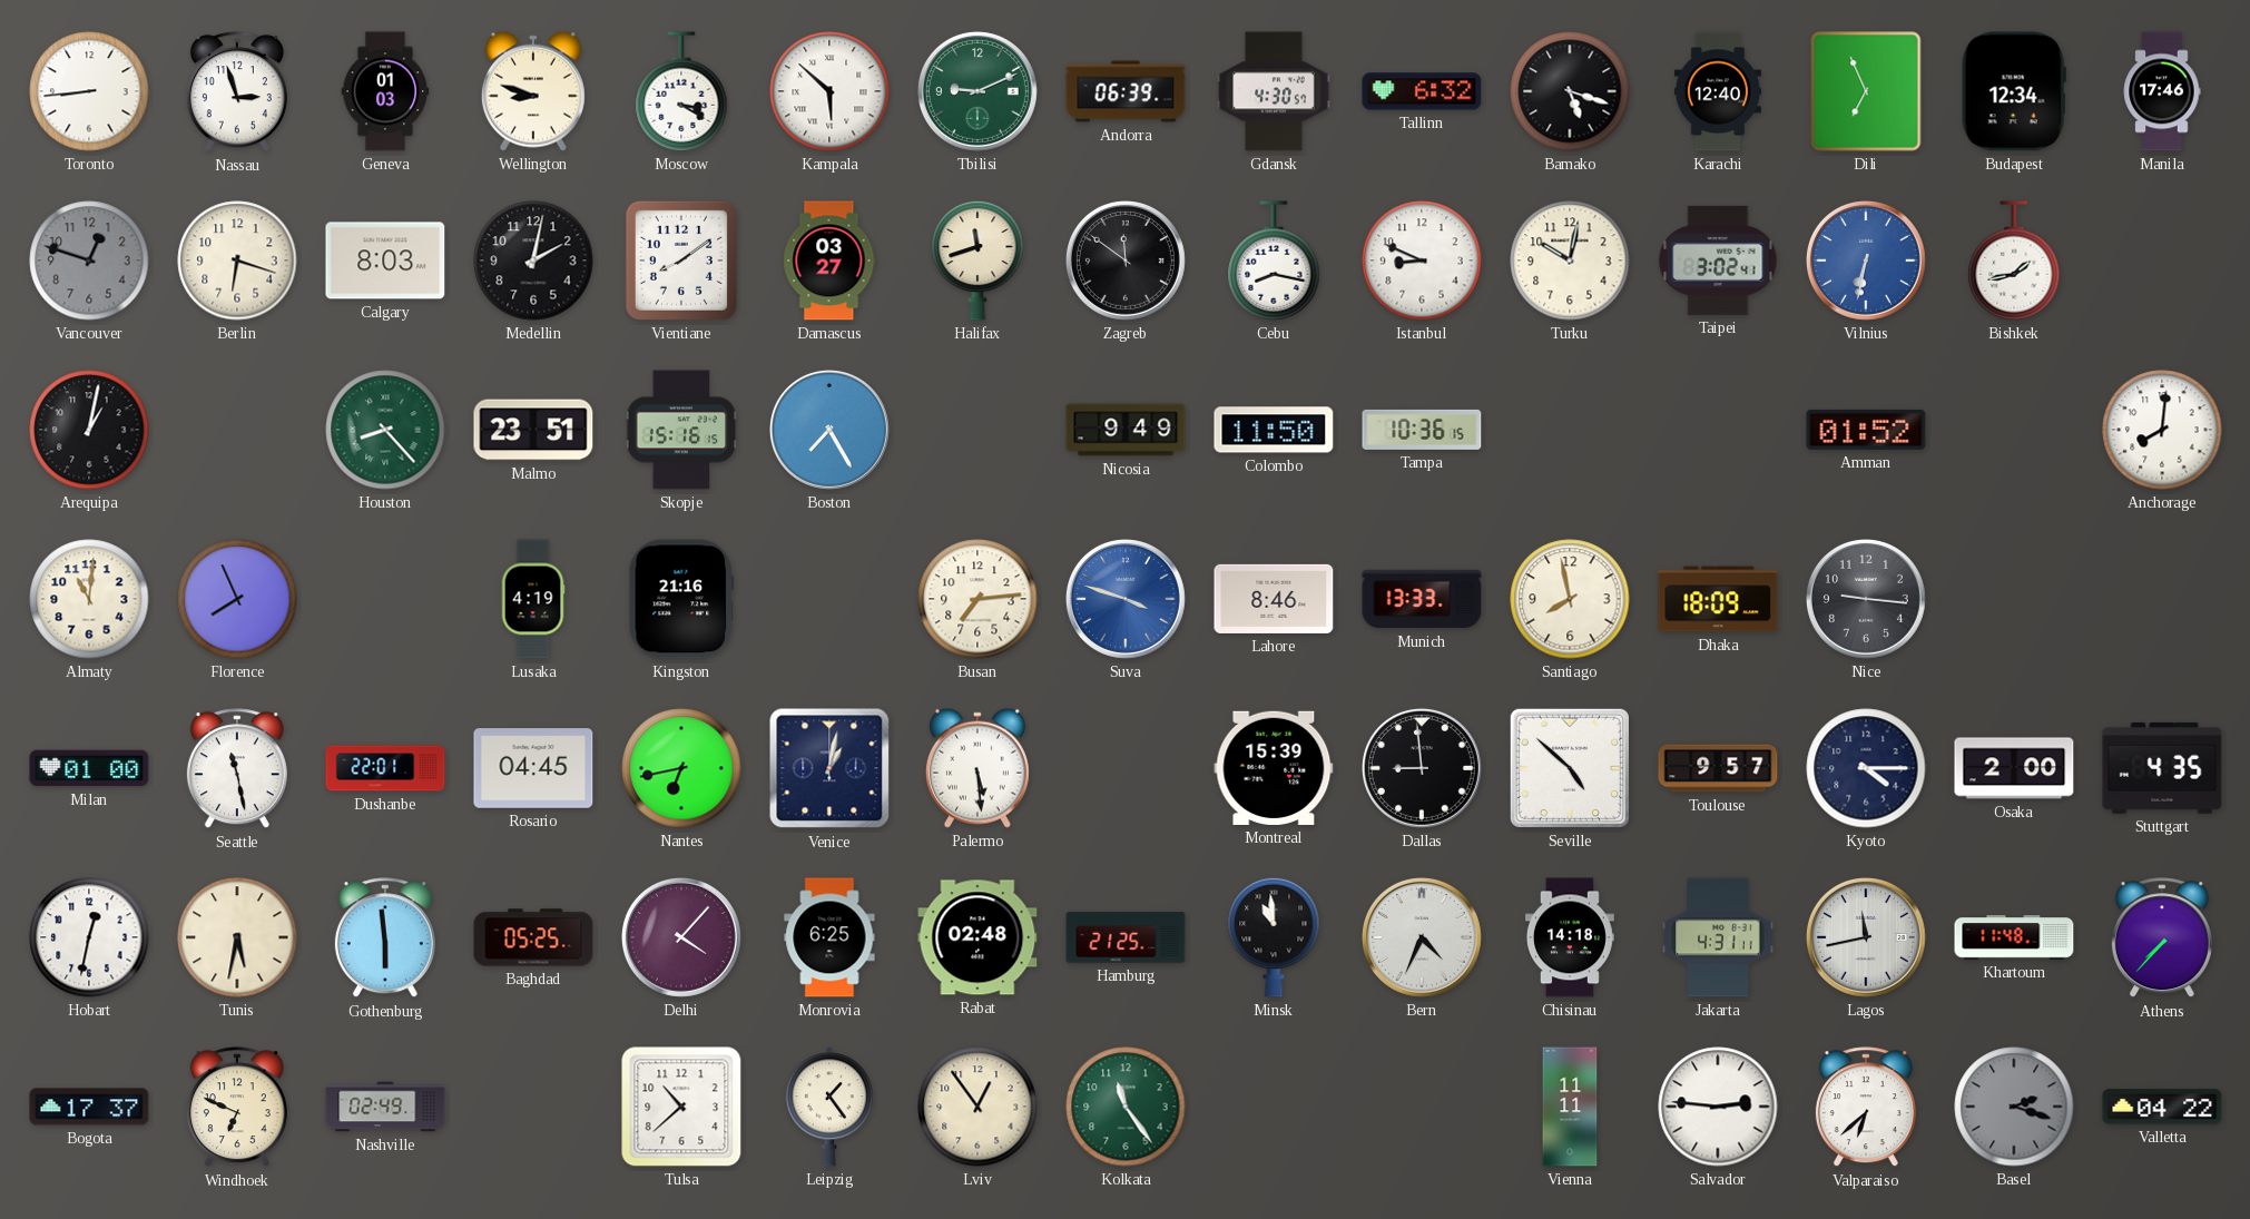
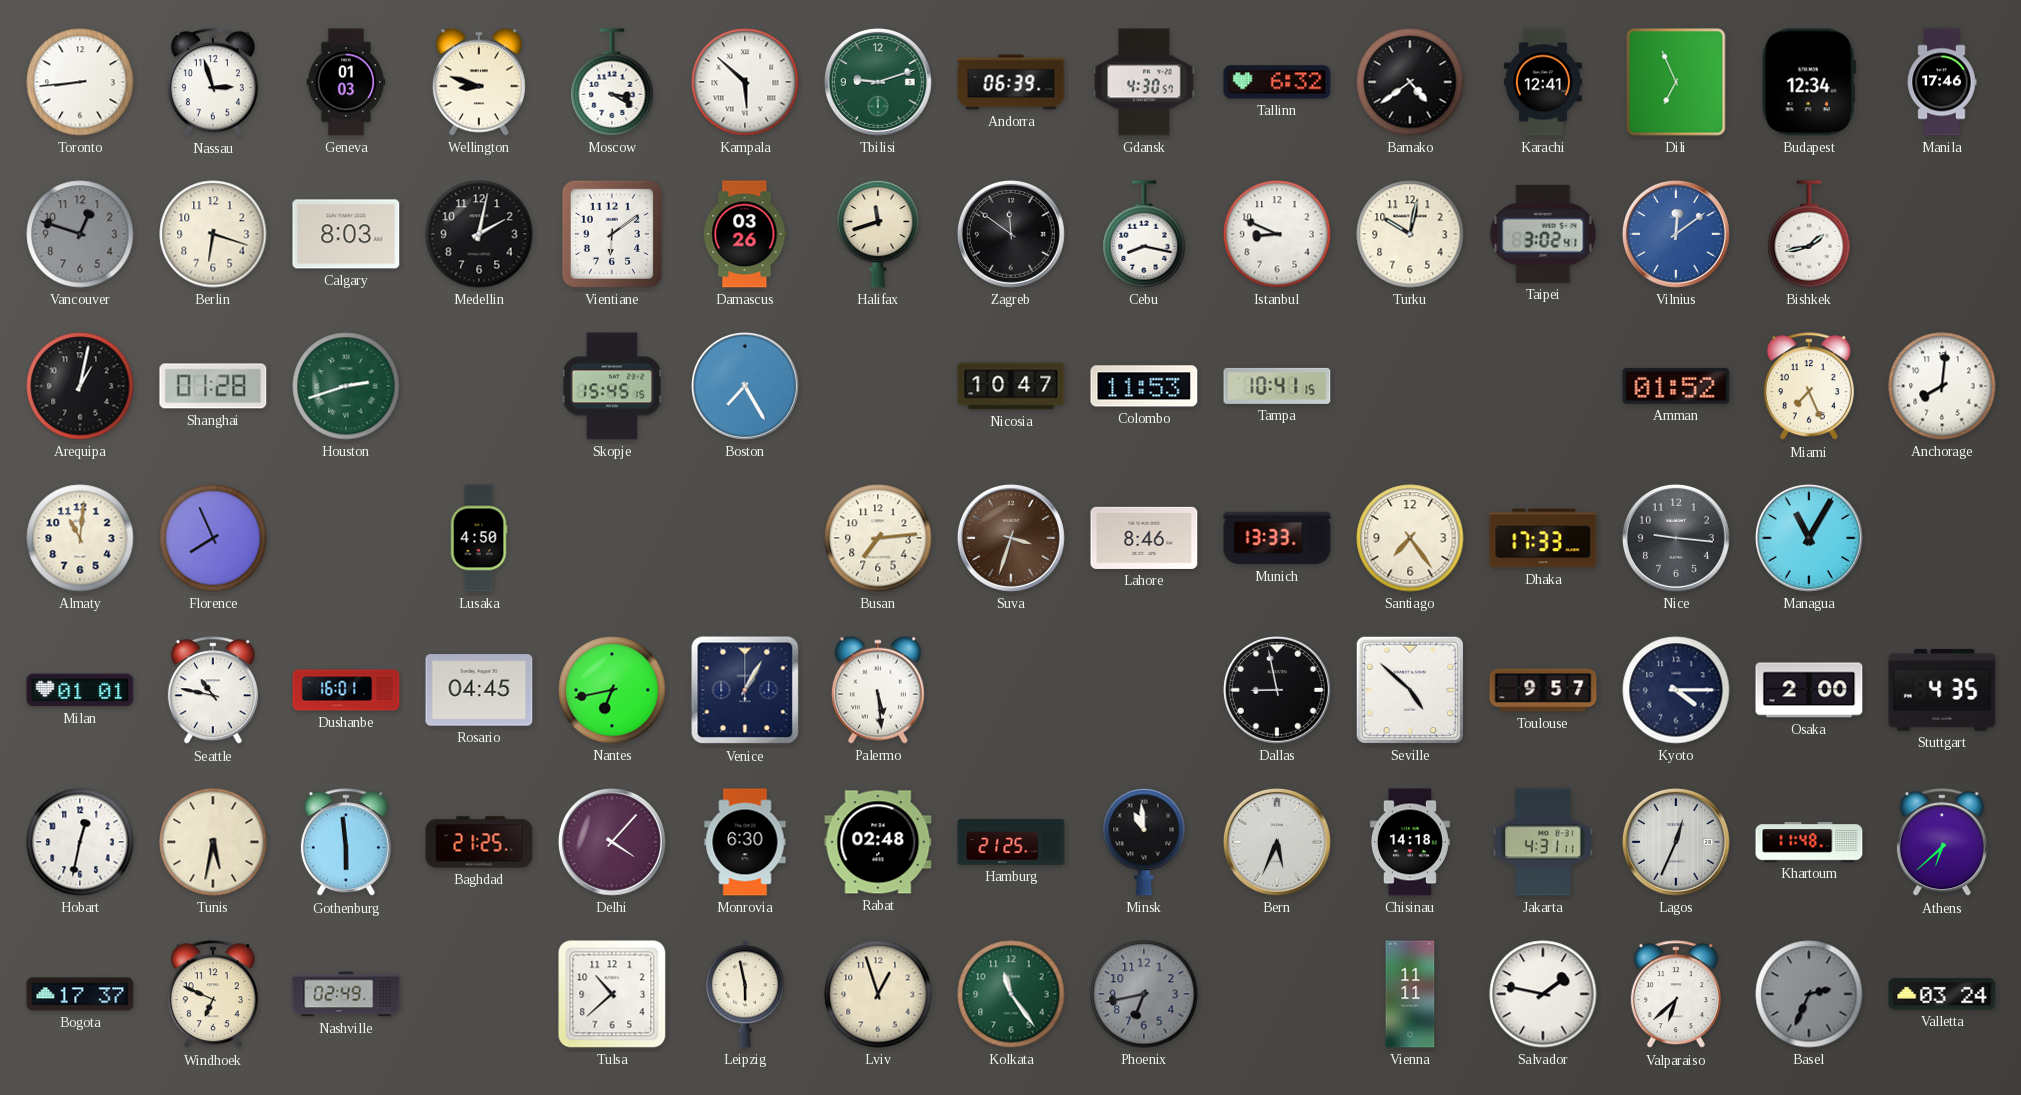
Tbilisi: 9:11 -> 9:12
Bamako: 5:18 -> 4:39
Karachi: 12:40 -> 12:41
Vientiane: 8:09 -> 6:09
Damascus: 03:27 -> 03:26
Vilnius: 6:32 -> 12:09
Shanghai: none -> 01:28
Houston: 8:23 -> 2:42
Malmo: 23:51 -> none
Skopje: 15:16 -> 15:45
Nicosia: 9:49 -> 10:47
Colombo: 11:50 -> 11:53
Tampa: 10:36 -> 10:41
Miami: none -> 7:26
Lusaka: 4:19 -> 4:50
Kingston: 21:16 -> none
Suva: 3:48 -> 3:33
Suva dial: blue -> brown
Santiago: 7:58 -> 7:24
Dhaka: 18:09 -> 17:33
Managua: none -> 11:05
Milan: 01:00 -> 01:01
Seattle: 11:28 -> 10:47
Dushanbe: 22:01 -> 16:01
Venice: 1:02 -> 1:05
Montreal: 15:39 -> none
Dallas: 8:59 -> 8:58
Baghdad: 05:25 -> 21:25
Monrovia: 6:25 -> 6:30
Bern: 4:34 -> 5:34
Lagos: 11:43 -> 12:34
Athens: 7:37 -> 6:38
Leipzig: 1:24 -> 5:58
Lviv: 12:54 -> 12:57
Phoenix: none -> 6:43
Salvador: 2:46 -> 1:47
Basel: 2:18 -> 2:34
Valletta: 04:22 -> 03:24
